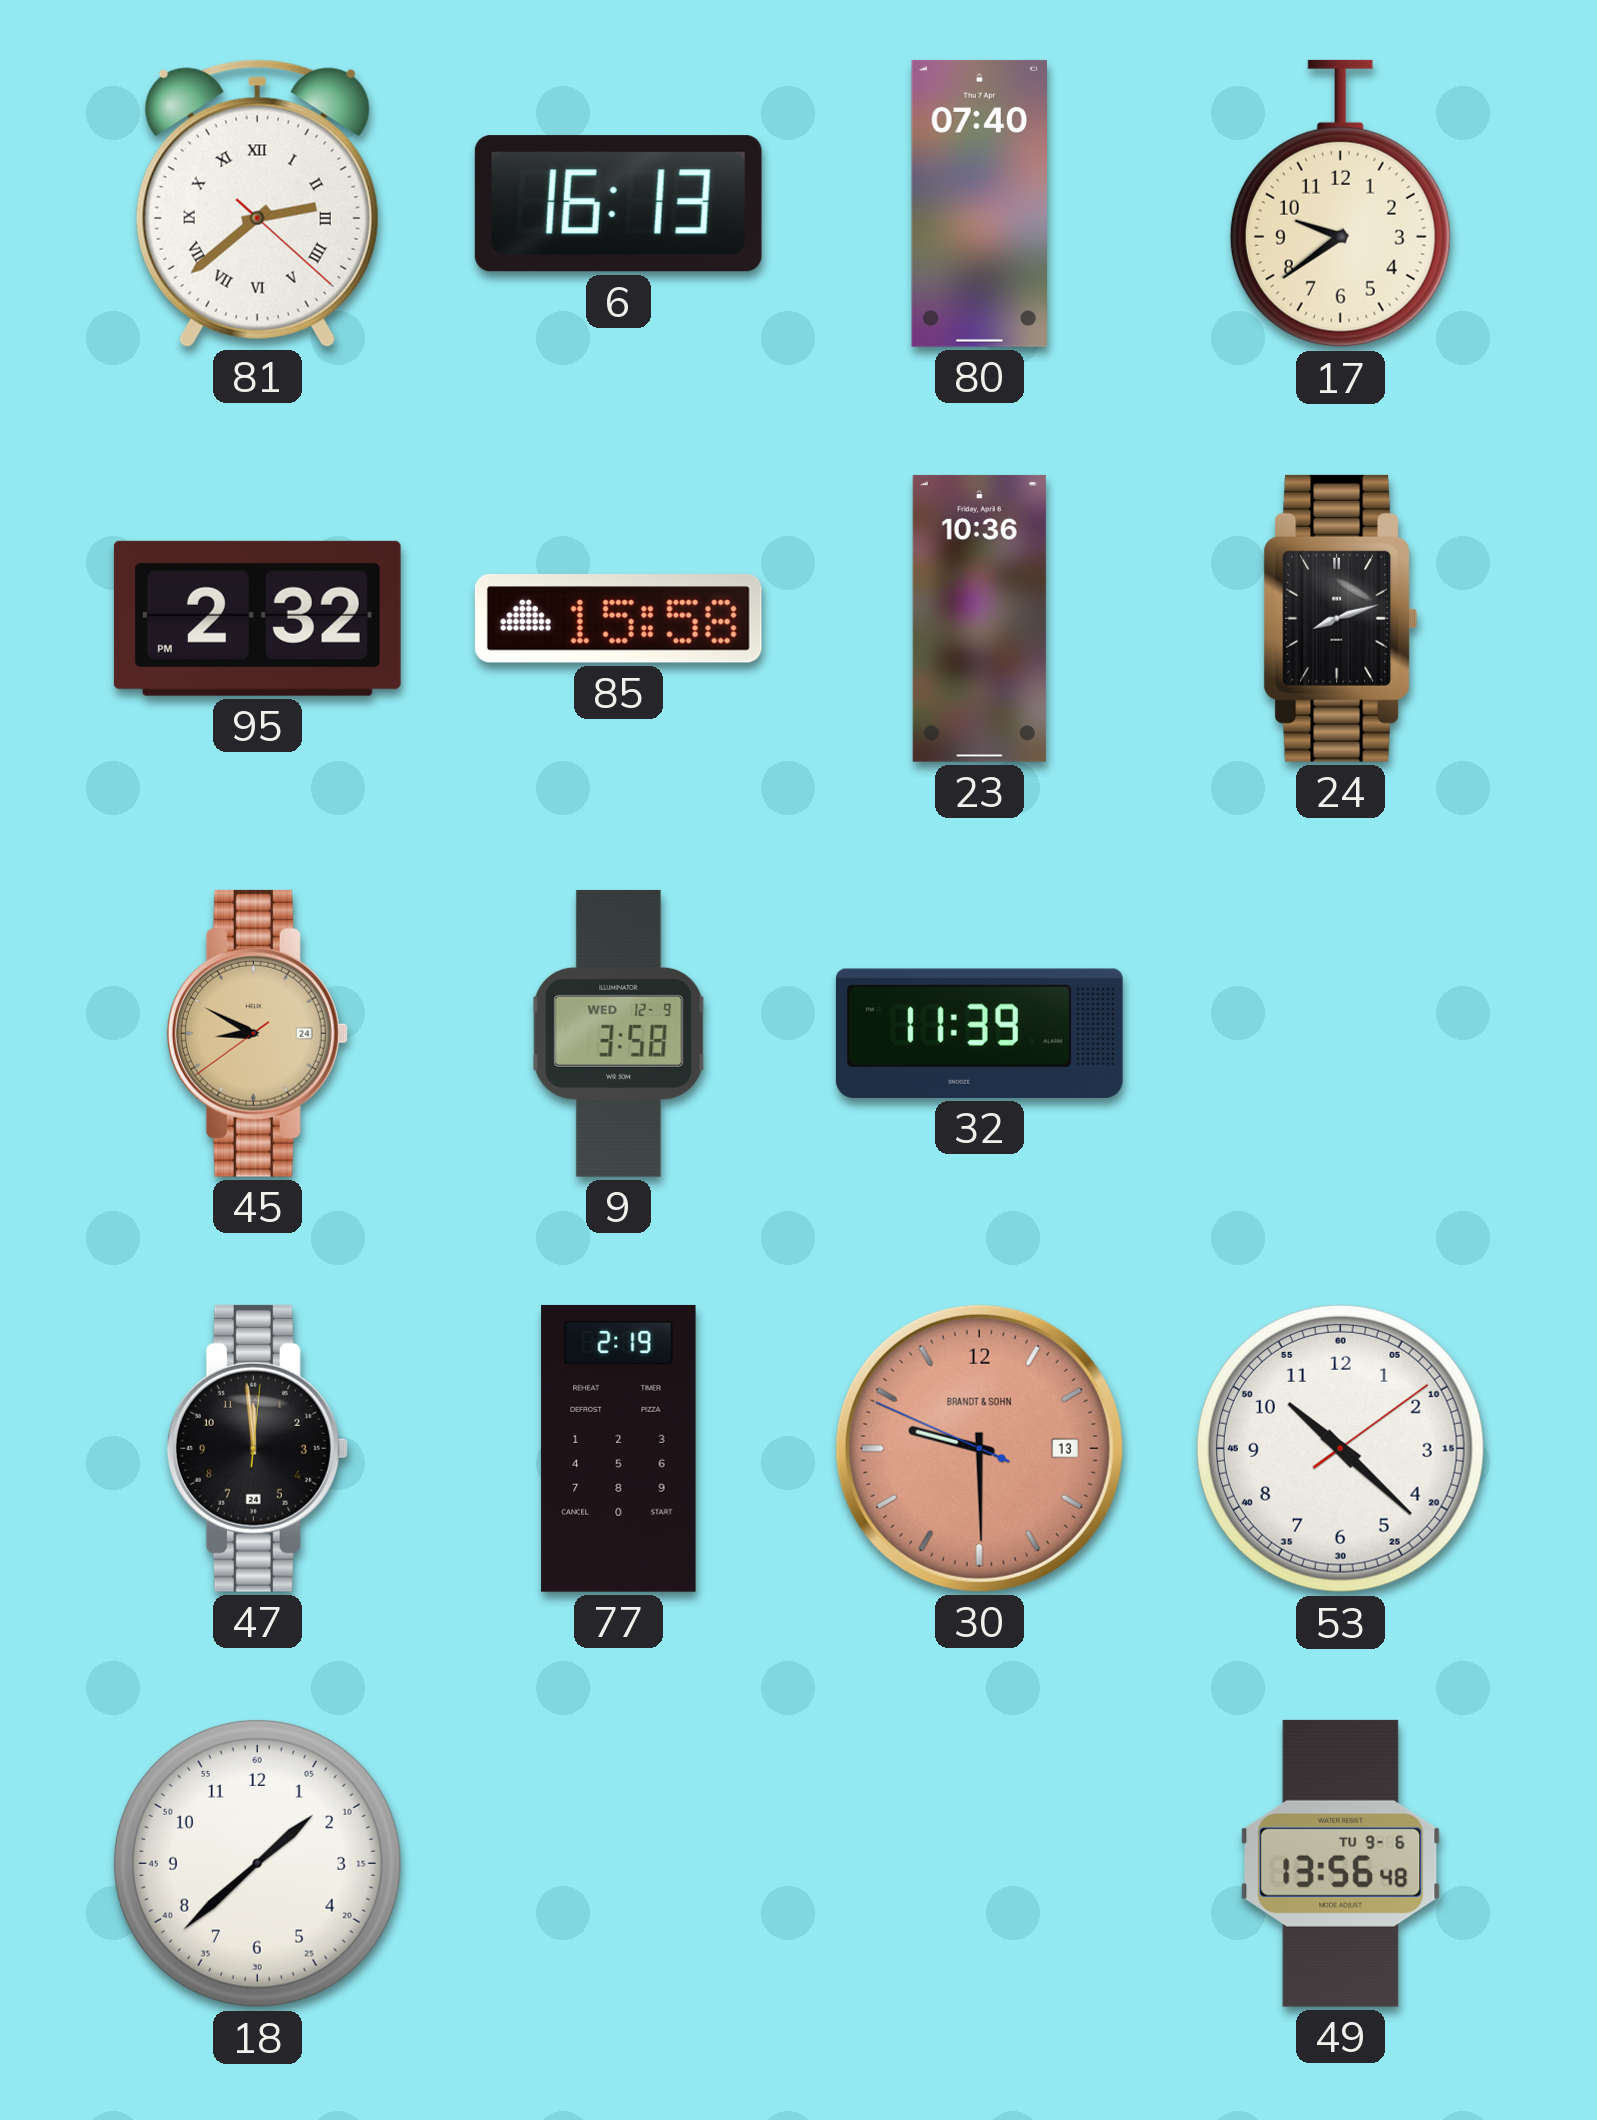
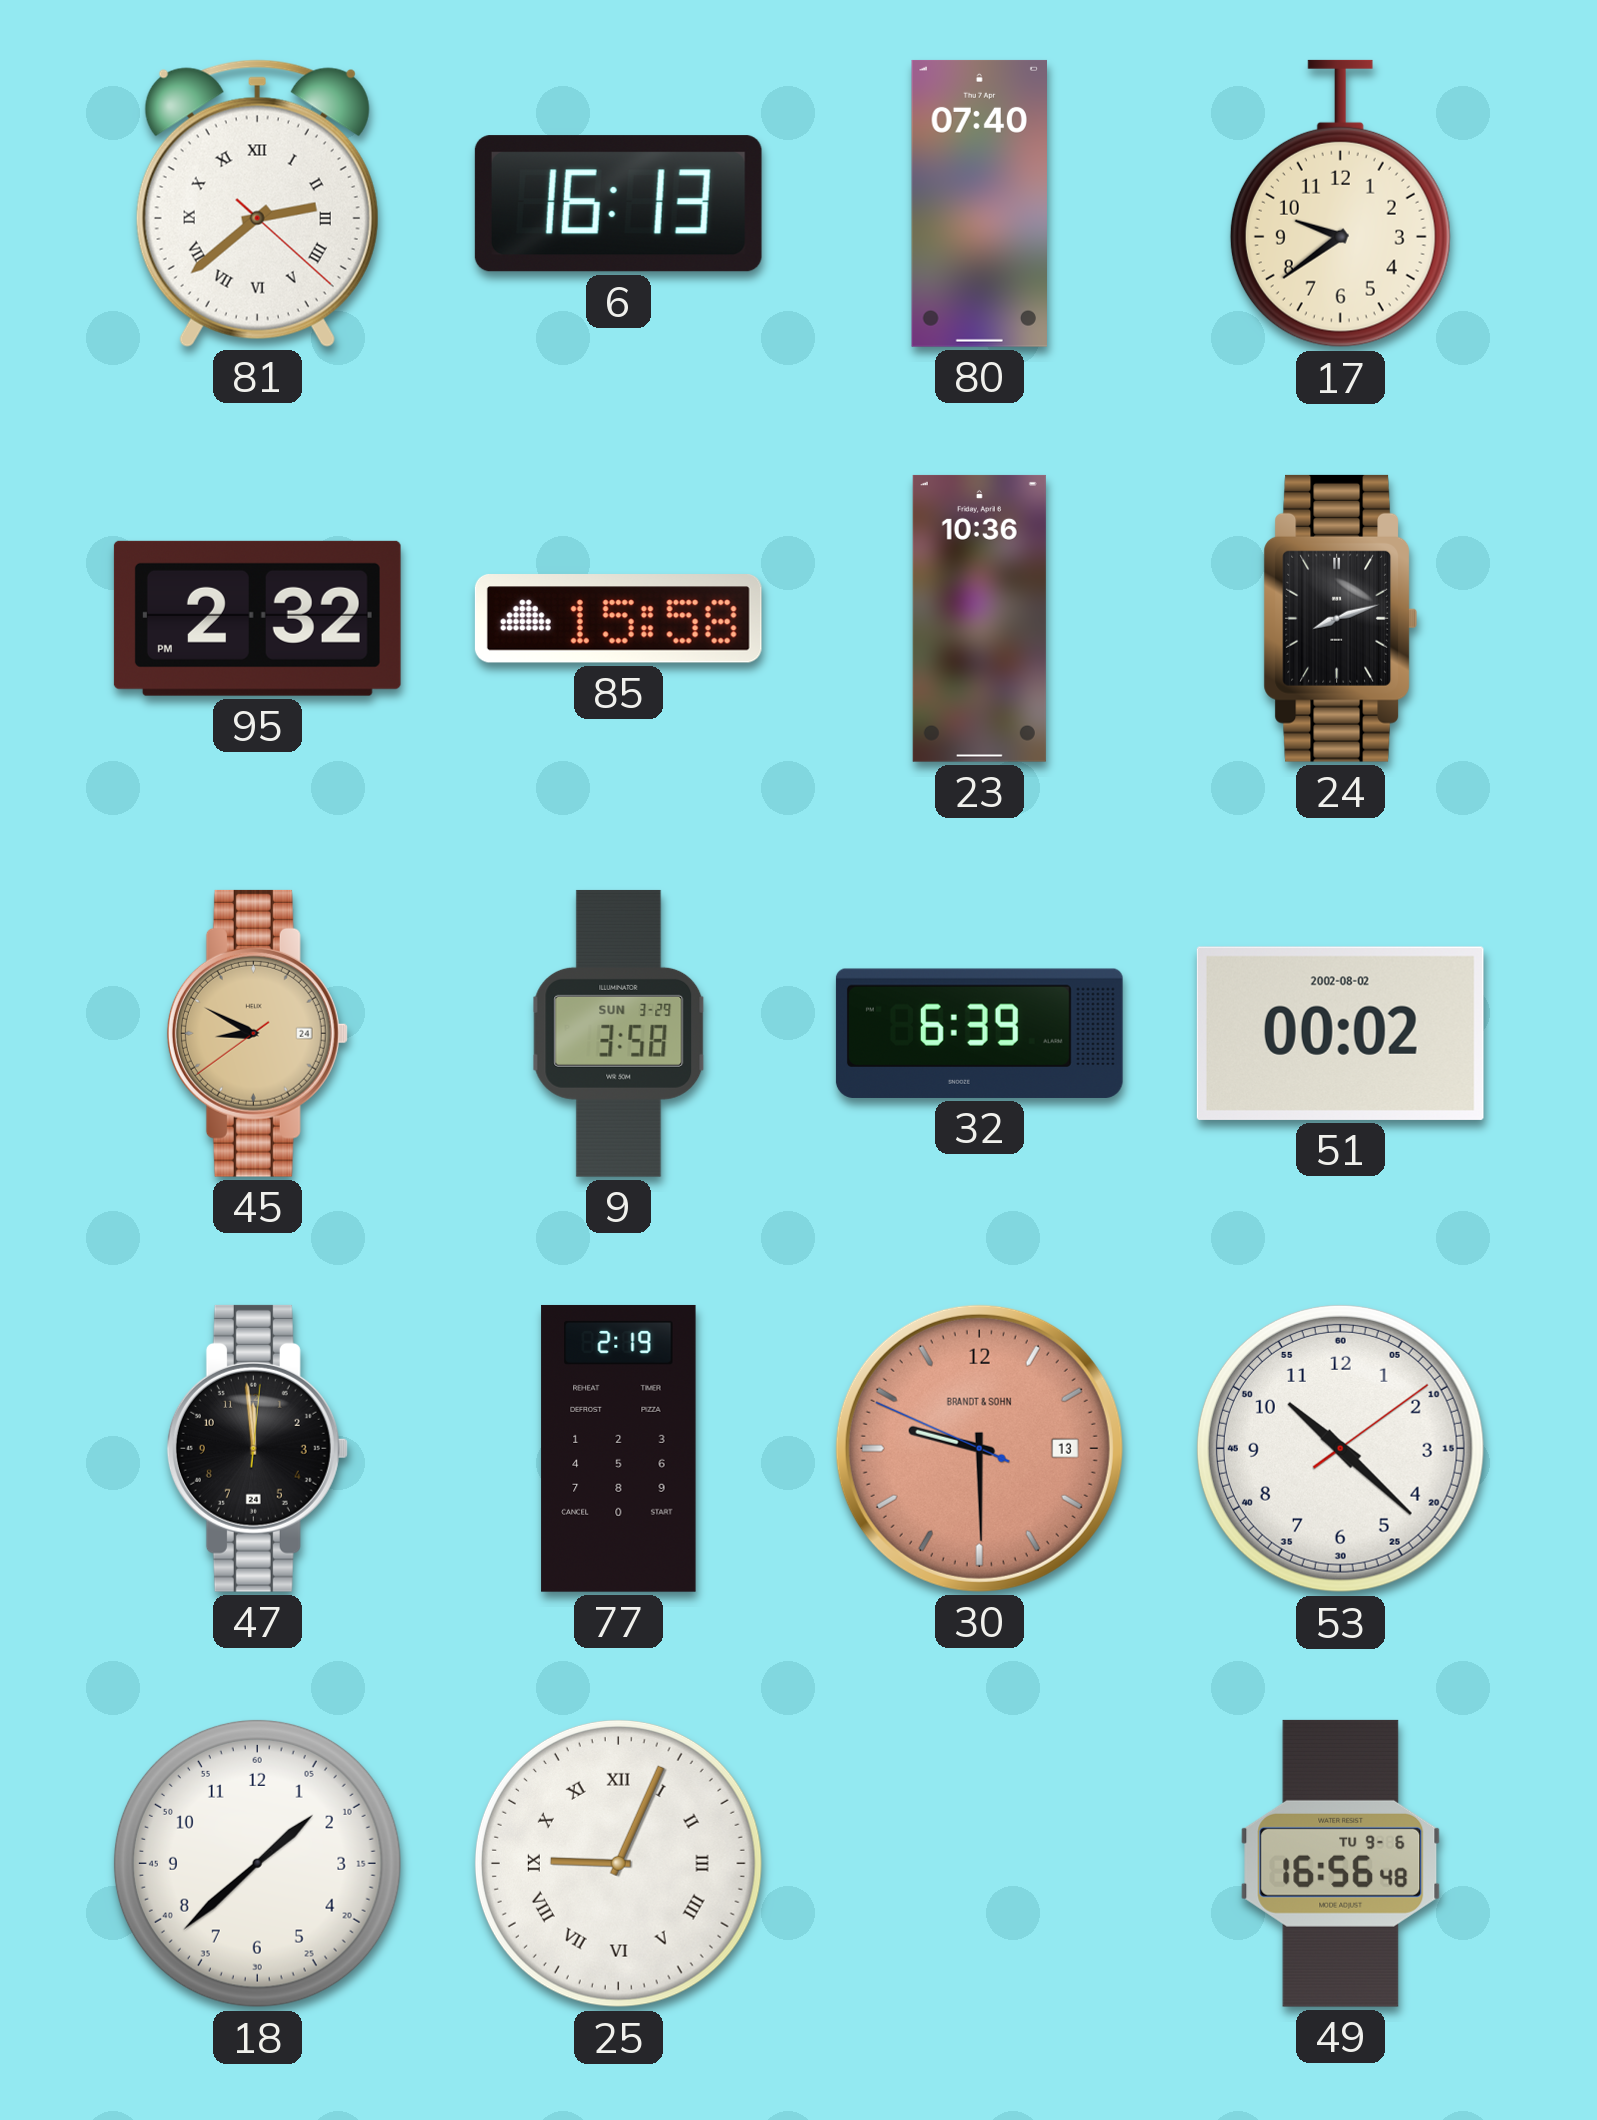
9 date: WED 12-9 -> SUN 3-29
32: 11:39 -> 6:39
51: none -> 00:02
25: none -> 9:04
49: 13:56 -> 16:56
